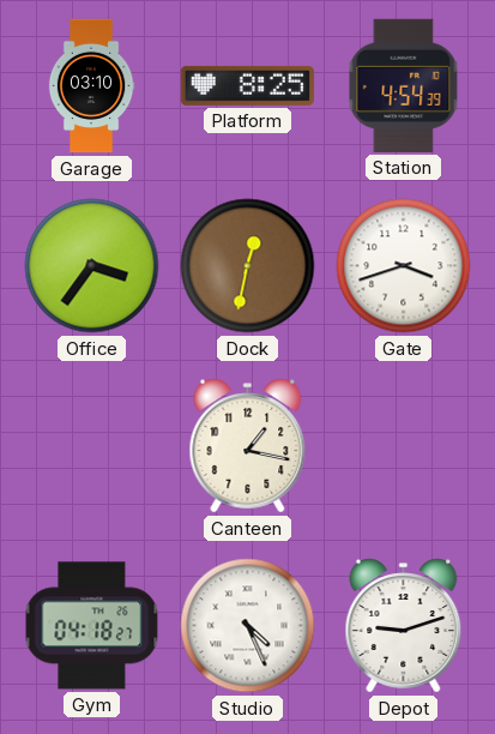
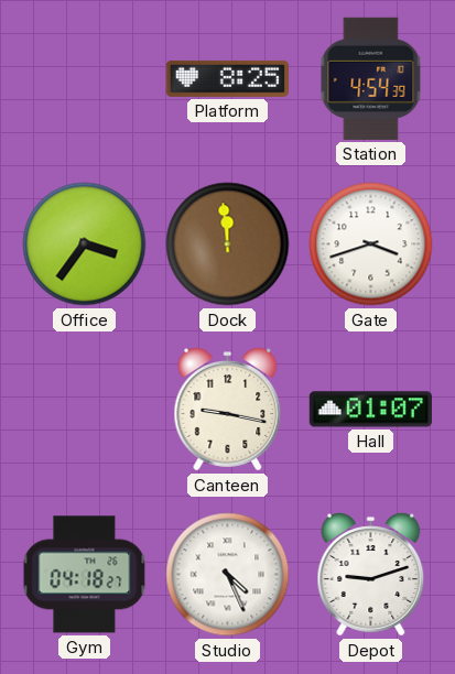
Garage: 03:10 -> none
Dock: 12:32 -> 11:59
Canteen: 1:17 -> 9:17
Hall: none -> 01:07
